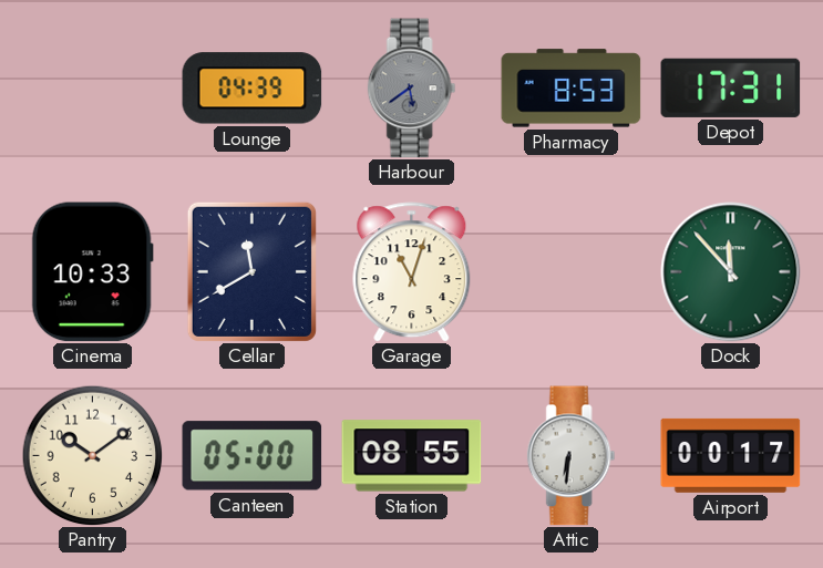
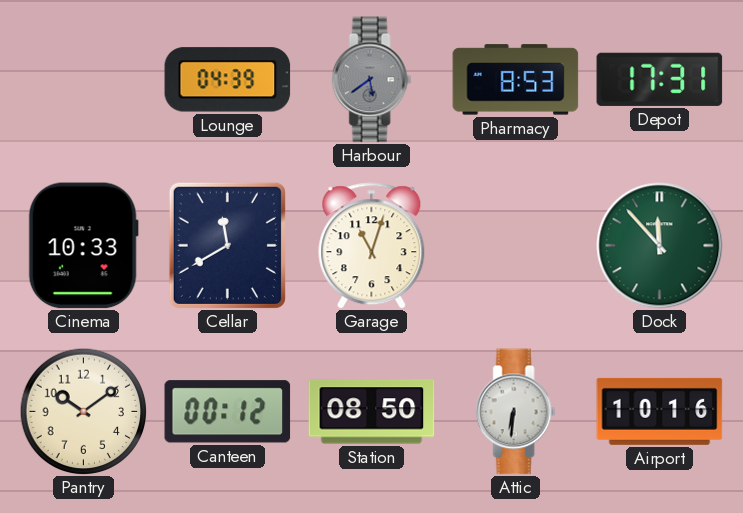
Canteen: 05:00 -> 00:12
Station: 08:55 -> 08:50
Airport: 00:17 -> 10:16
